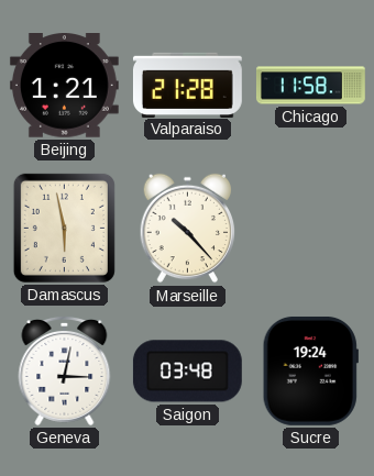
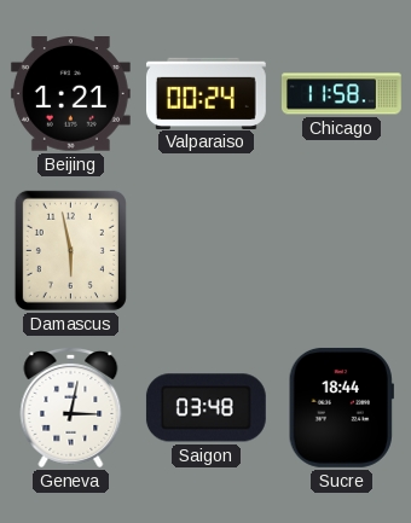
Valparaiso: 21:28 -> 00:24
Marseille: 10:23 -> none
Sucre: 19:24 -> 18:44
